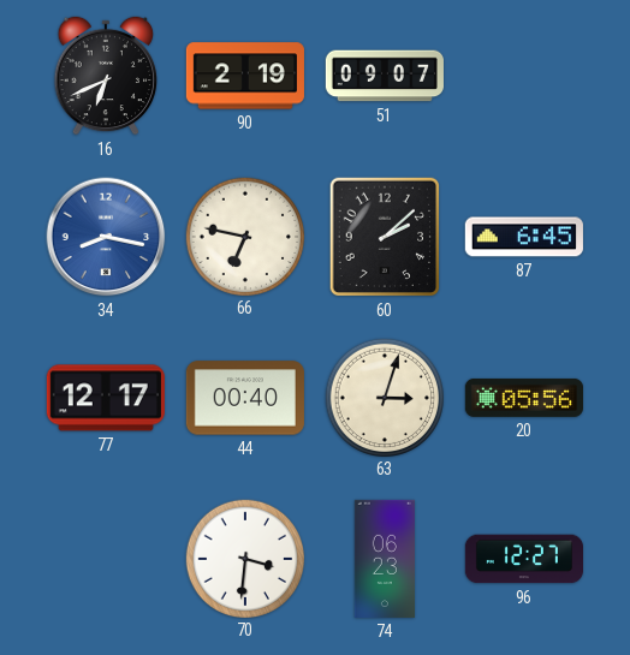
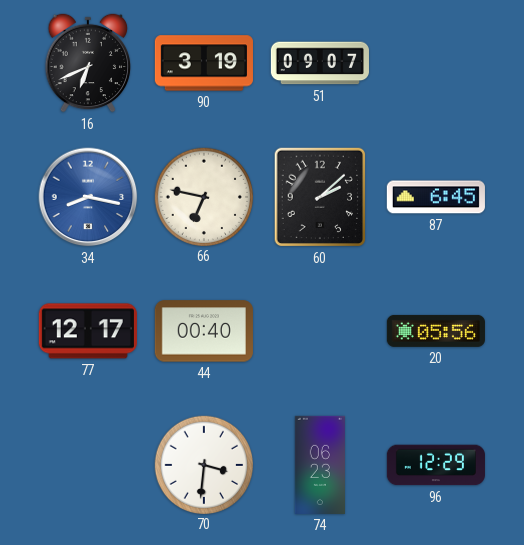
90: 2:19 -> 3:19
63: 3:03 -> none
96: 12:27 -> 12:29
